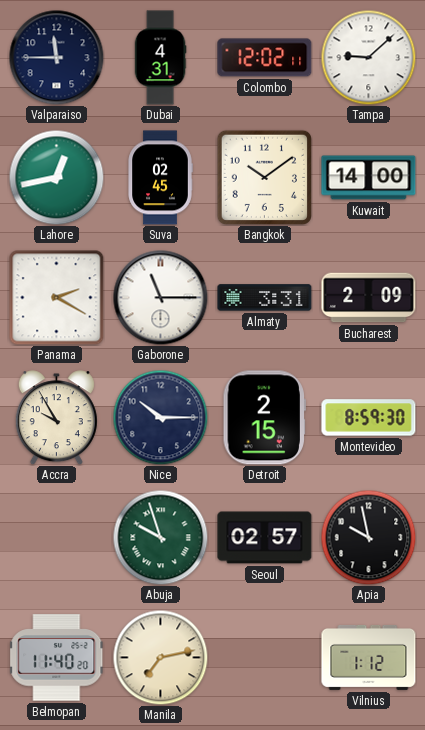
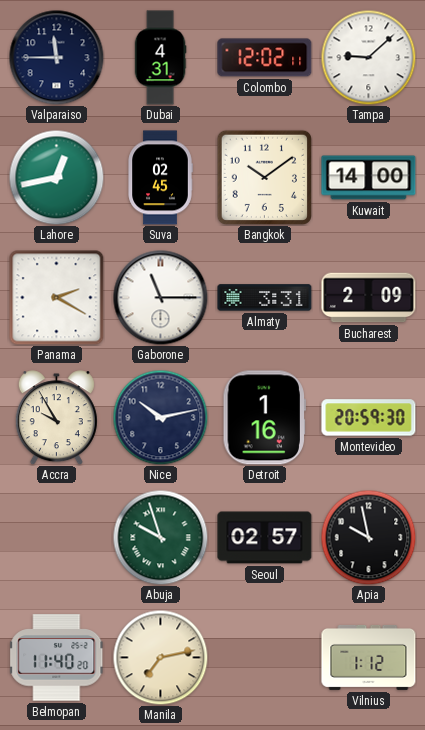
Nice: 10:15 -> 10:13
Detroit: 2:15 -> 1:16
Montevideo: 8:59 -> 20:59
